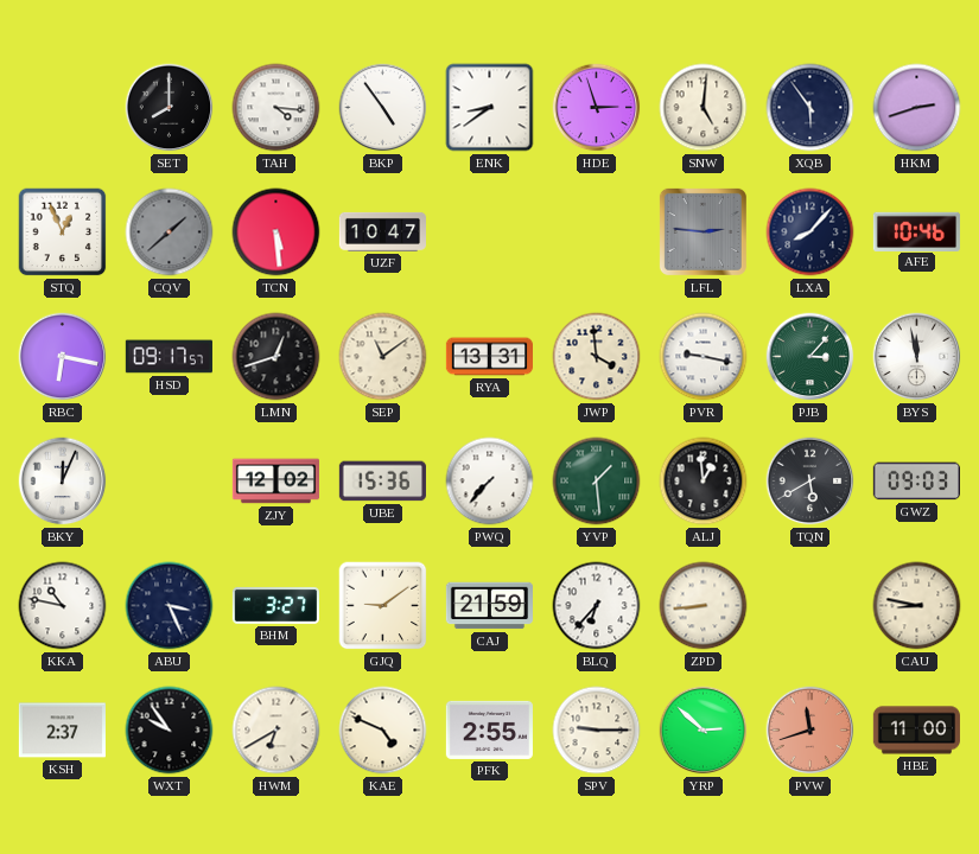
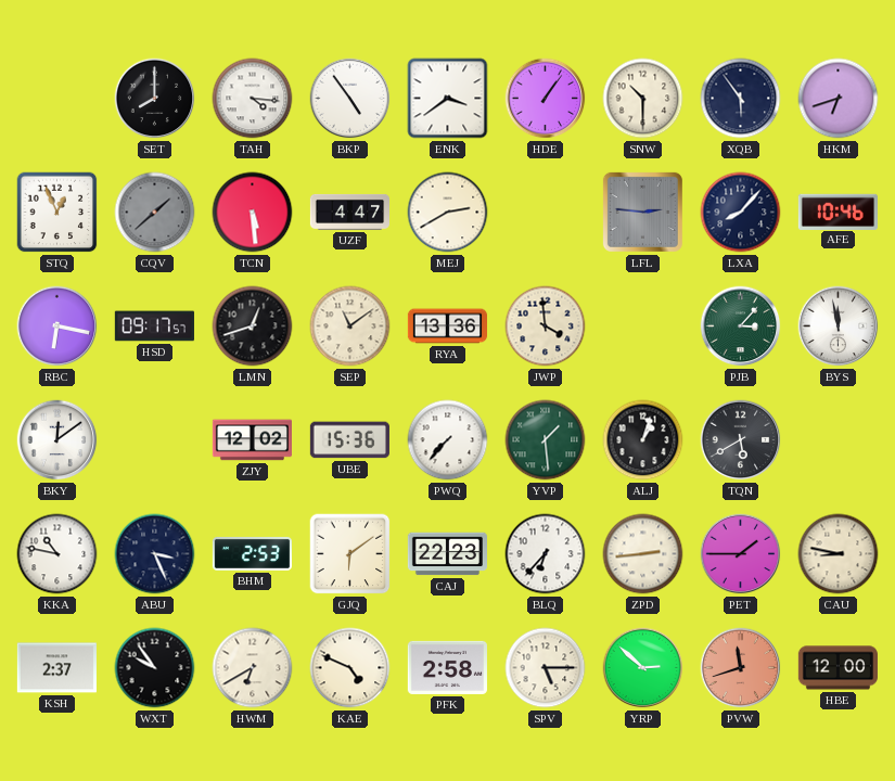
ENK: 8:39 -> 3:39
HDE: 2:57 -> 1:06
SNW: 5:01 -> 10:30
HKM: 2:42 -> 6:42
UZF: 10:47 -> 4:47
MEJ: none -> 2:40
RYA: 13:31 -> 13:36
PVR: 9:17 -> none
BKY: 12:04 -> 12:09
ALJ: 12:59 -> 1:03
GWZ: 09:03 -> none
BHM: 3:27 -> 2:53
GJQ: 9:09 -> 6:09
CAJ: 21:59 -> 22:23
ZPD: 8:44 -> 2:44
PET: none -> 1:45
PFK: 2:55 -> 2:58
SPV: 9:15 -> 5:15
HBE: 11:00 -> 12:00
